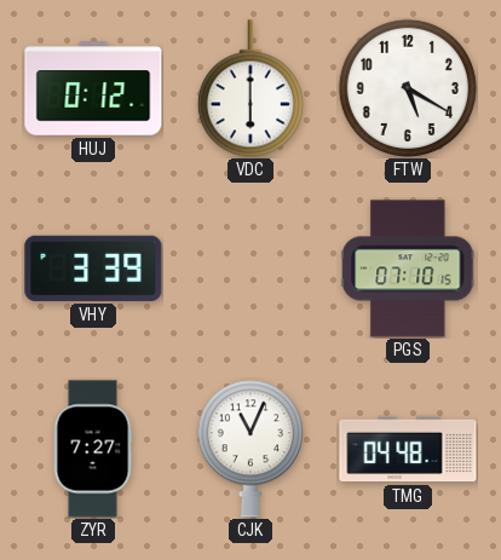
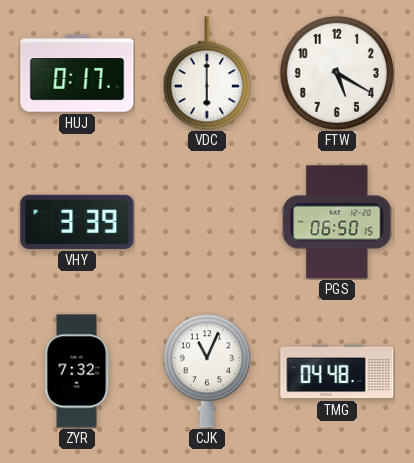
HUJ: 0:12 -> 0:17
PGS: 07:10 -> 06:50
ZYR: 7:27 -> 7:32
